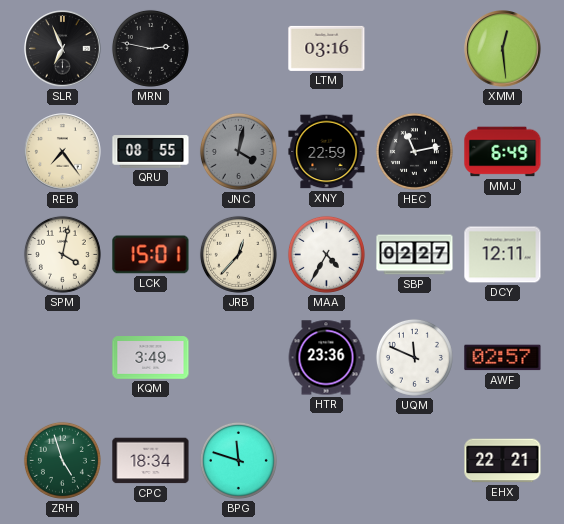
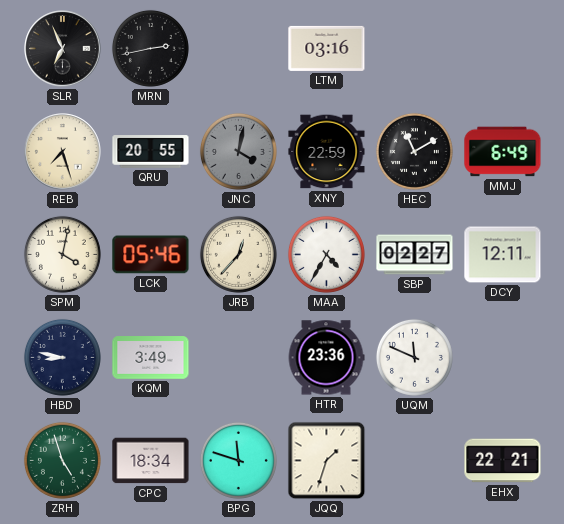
MRN: 2:47 -> 2:43
XMM: 12:29 -> none
REB: 7:24 -> 7:27
QRU: 08:55 -> 20:55
HEC: 11:13 -> 11:10
LCK: 15:01 -> 05:46
HBD: none -> 8:47
AWF: 02:57 -> none
JQQ: none -> 1:33
